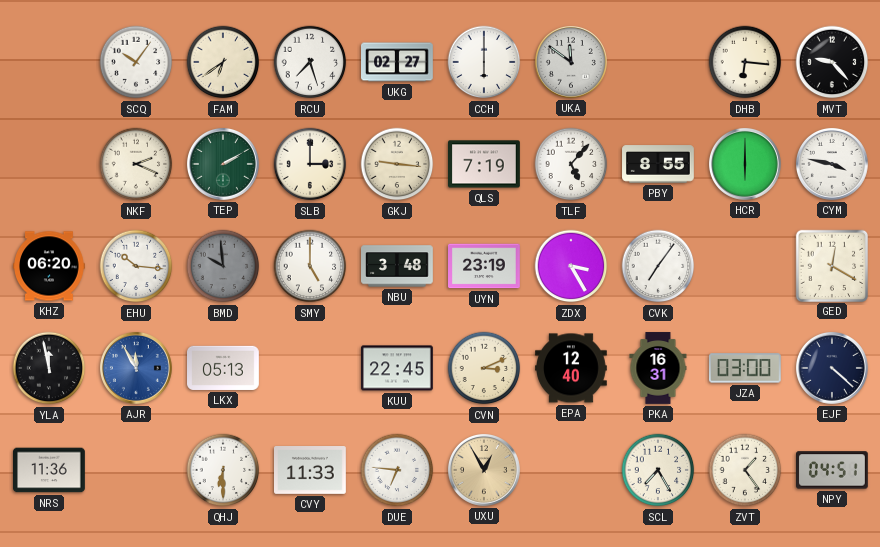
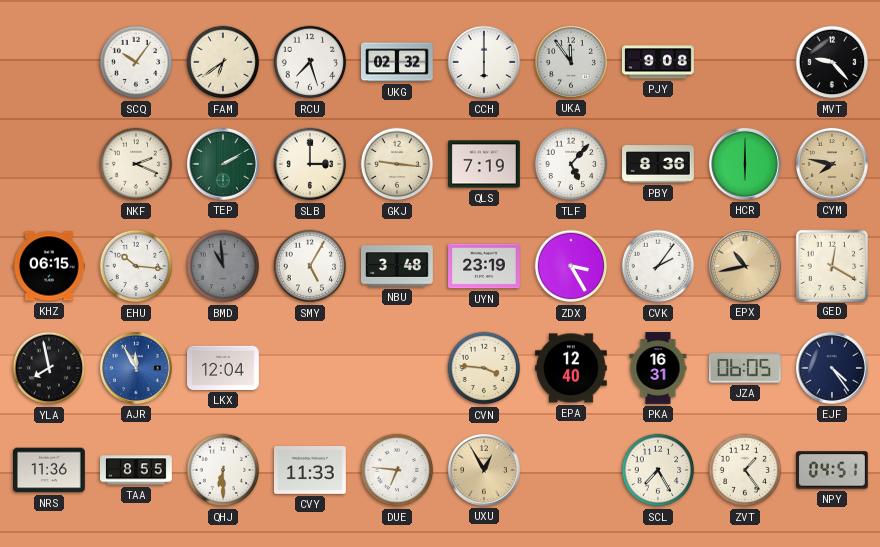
UKG: 02:27 -> 02:32
UKA: 11:51 -> 11:54
PJY: none -> 9:08
DHB: 6:16 -> none
PBY: 8:55 -> 8:36
CYM: 3:47 -> 7:47
CYM dial: white -> champagne
KHZ: 06:20 -> 06:15
BMD: 9:59 -> 10:59
SMY: 5:00 -> 5:05
CVK: 7:06 -> 2:06
EPX: none -> 10:43
YLA: 11:58 -> 7:58
LKX: 05:13 -> 12:04
KUU: 22:45 -> none
CVN: 3:11 -> 3:46
JZA: 03:00 -> 06:05
EJF: 4:22 -> 4:24
TAA: none -> 8:55
